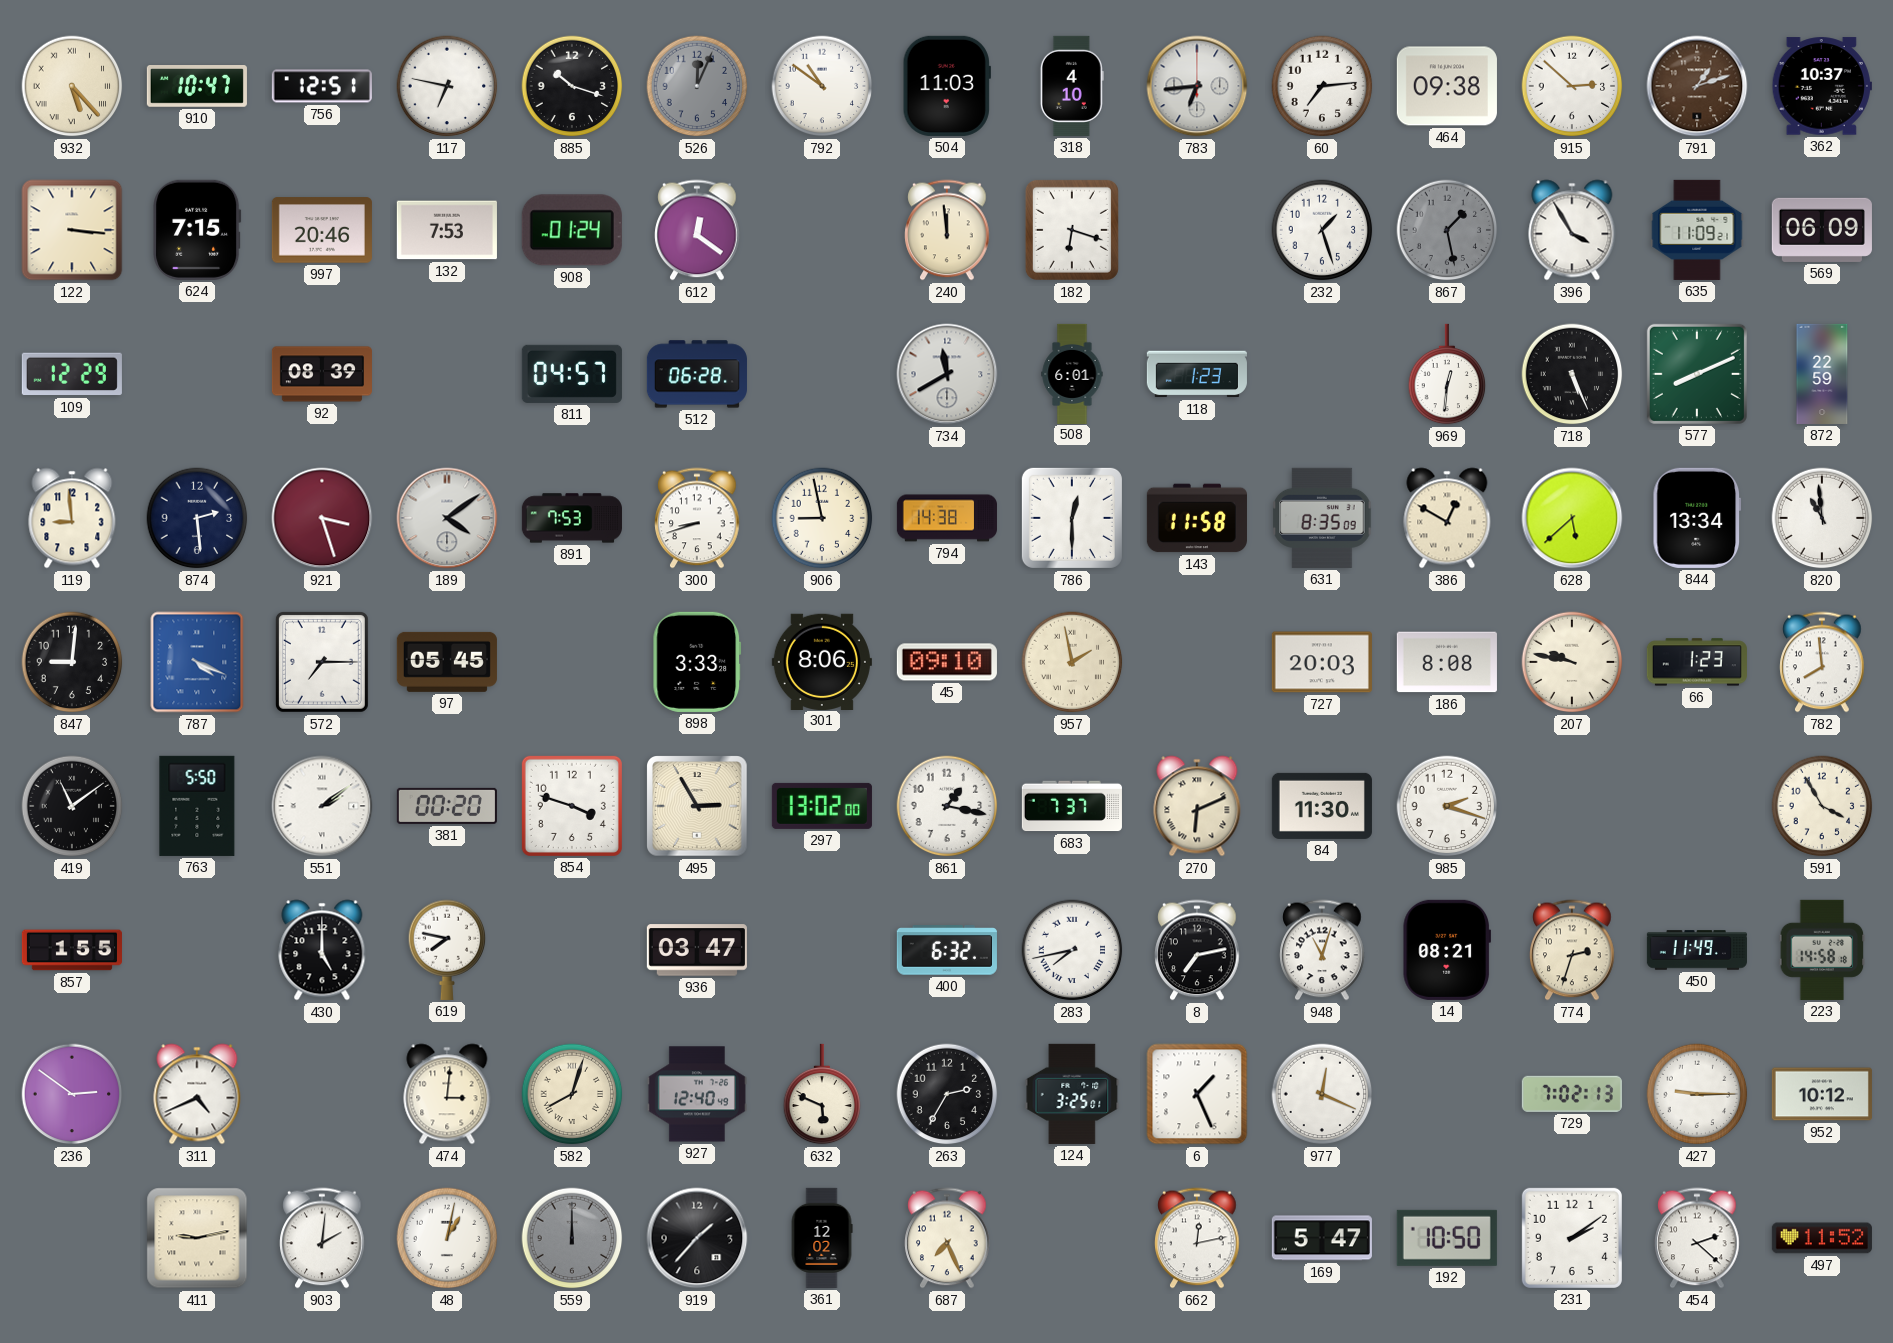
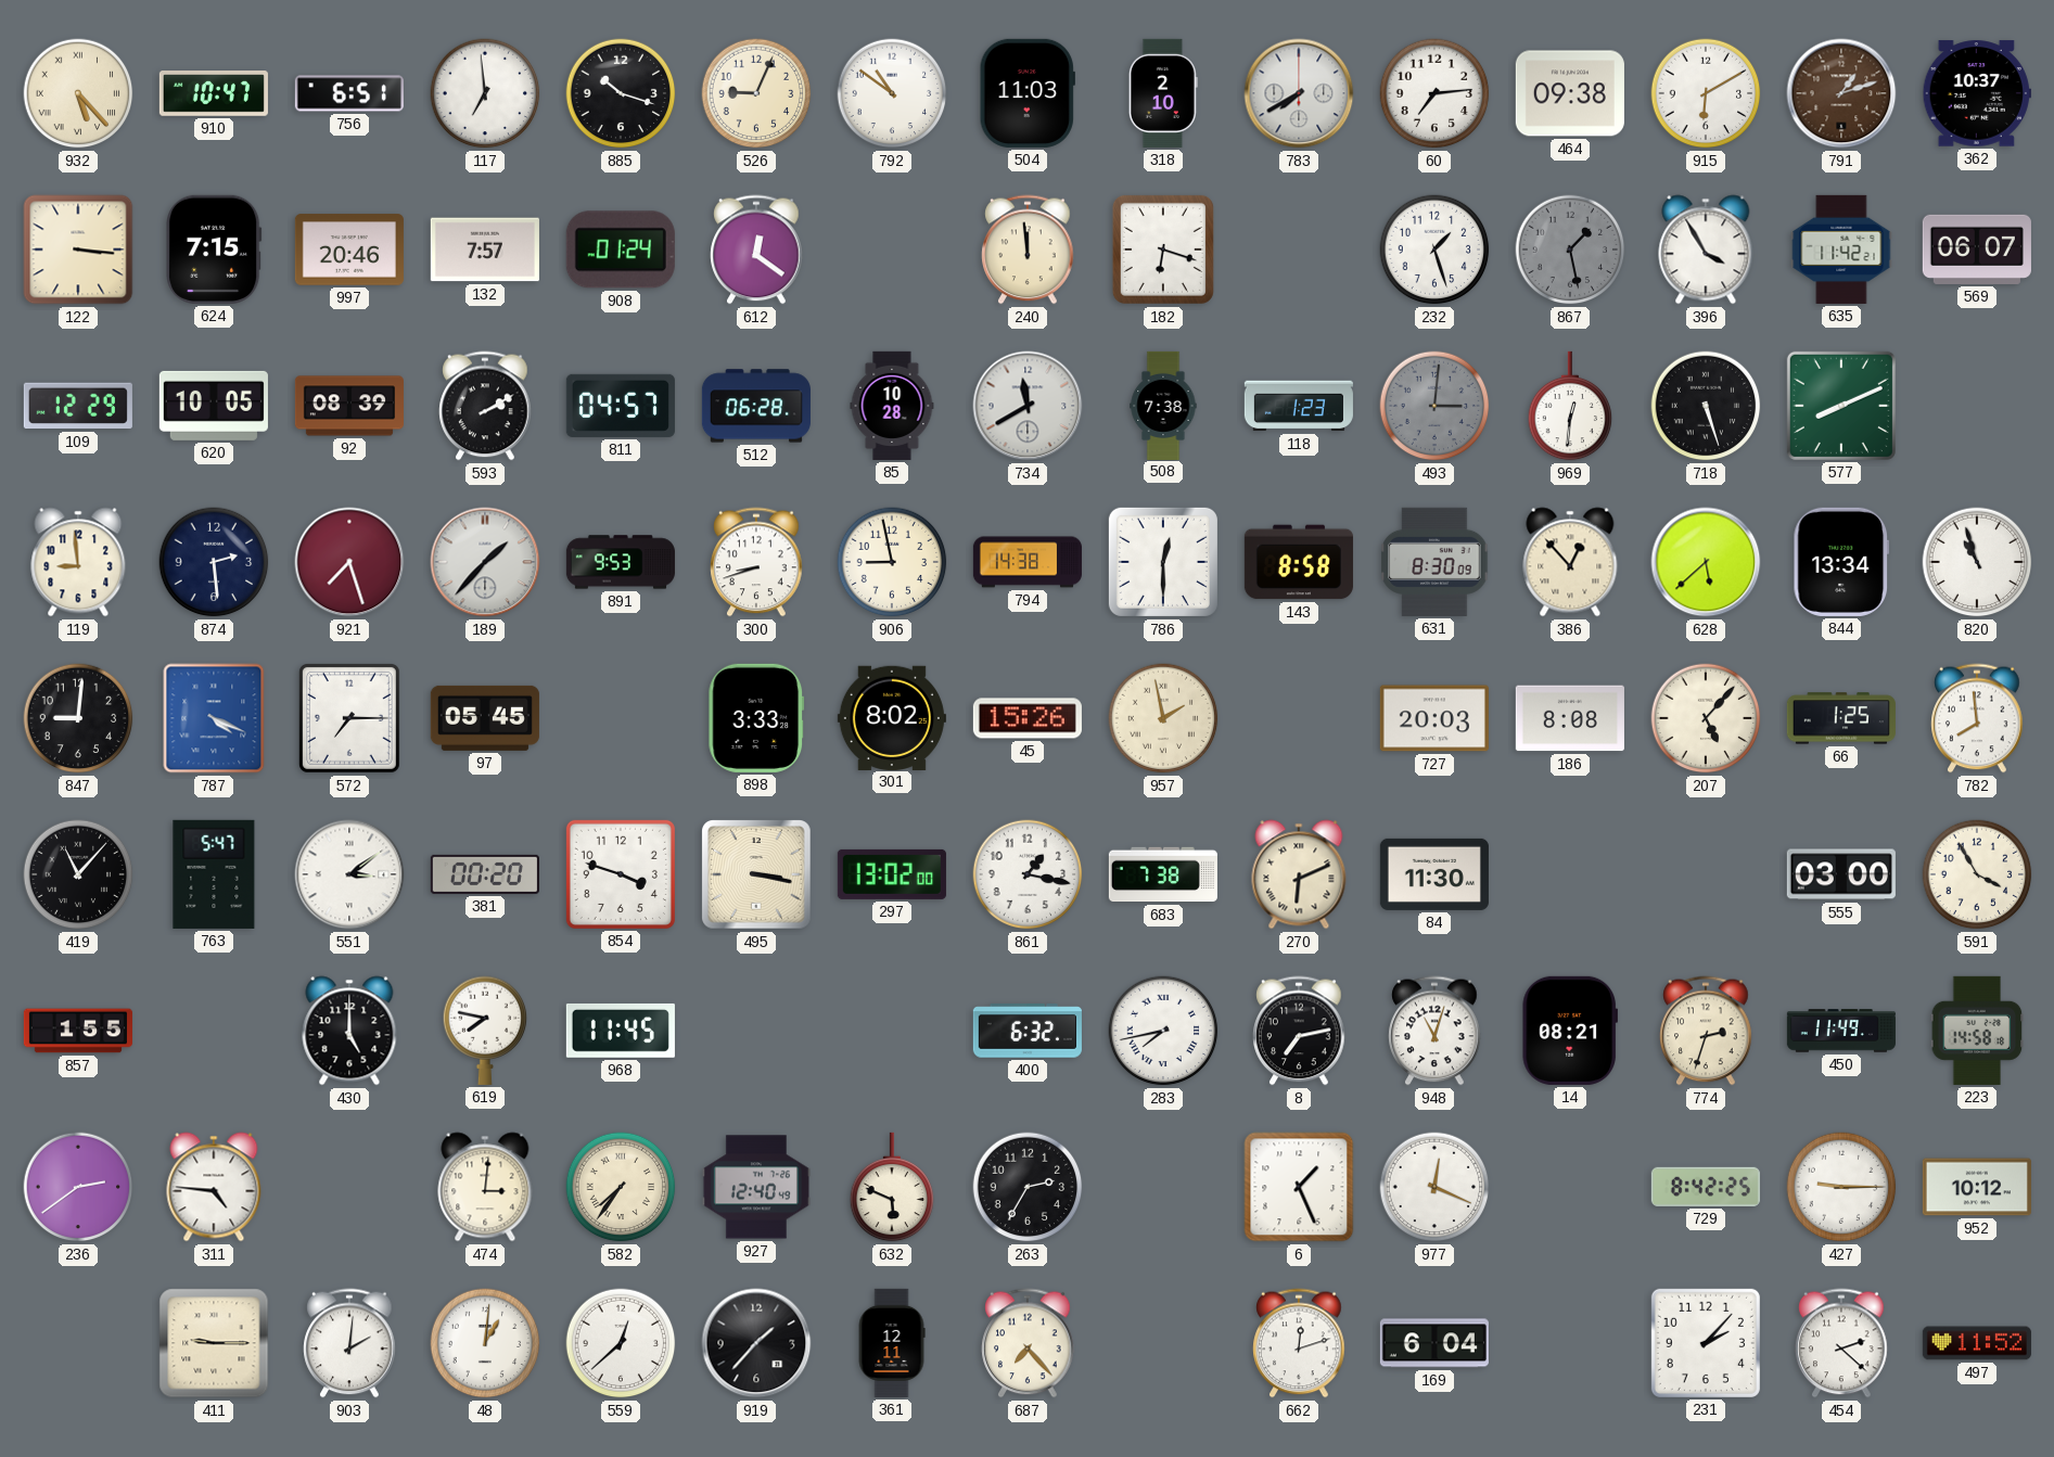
756: 12:51 -> 6:51
117: 6:47 -> 6:59
526: 12:04 -> 9:04
526 dial: grey -> cream
318: 4:10 -> 2:10
783: 6:44 -> 7:40
915: 2:52 -> 6:10
132: 7:53 -> 7:57
635: 11:09 -> 11:42
569: 06:09 -> 06:07
620: none -> 10:05
593: none -> 2:10
85: none -> 10:28
508: 6:01 -> 7:38
493: none -> 3:01
718: 5:26 -> 5:27
872: 22:59 -> none
921: 3:27 -> 7:27
189: 4:09 -> 1:37
891: 7:53 -> 9:53
143: 11:58 -> 8:58
631: 8:35 -> 8:30
386: 12:50 -> 12:53
820: 10:59 -> 10:57
301: 8:06 -> 8:02
45: 09:10 -> 15:26
207: 9:47 -> 5:07
66: 1:23 -> 1:25
419: 11:09 -> 11:07
763: 5:50 -> 5:47
551: 2:09 -> 3:09
495: 2:55 -> 3:17
683: 7:37 -> 7:38
985: 2:18 -> none
555: none -> 03:00
968: none -> 11:45
936: 03:47 -> none
236: 2:51 -> 2:39
311: 4:41 -> 4:46
582: 8:03 -> 7:36
124: 3:25 -> none
729: 7:02 -> 8:42
411: 9:13 -> 9:15
48: 1:02 -> 1:01
559: 12:00 -> 12:38
559 dial: grey -> white
361: 12:02 -> 12:11
687: 7:26 -> 7:23
662: 12:13 -> 12:12
169: 5:47 -> 6:04
192: 10:50 -> none
231: 2:09 -> 2:07
